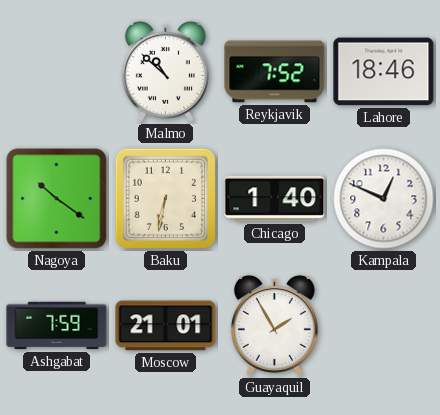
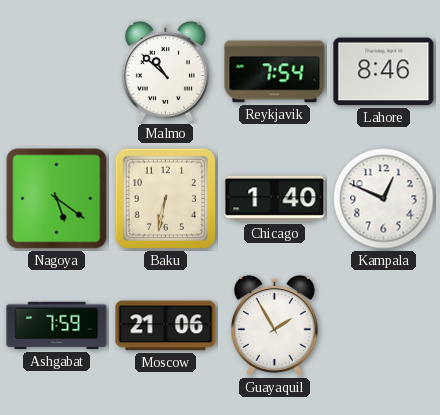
Reykjavik: 7:52 -> 7:54
Lahore: 18:46 -> 8:46
Nagoya: 10:21 -> 5:21
Moscow: 21:01 -> 21:06
